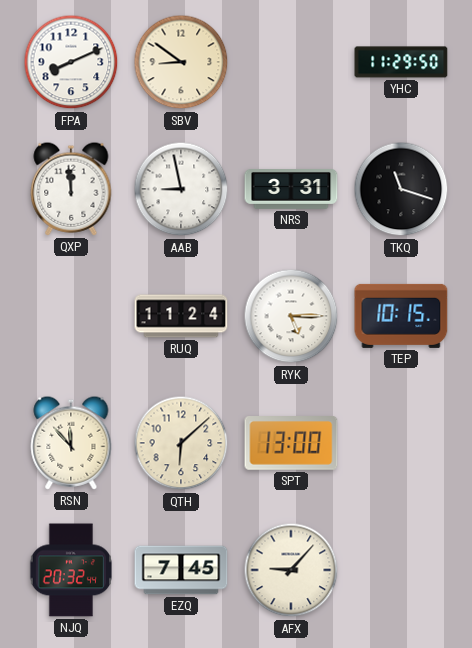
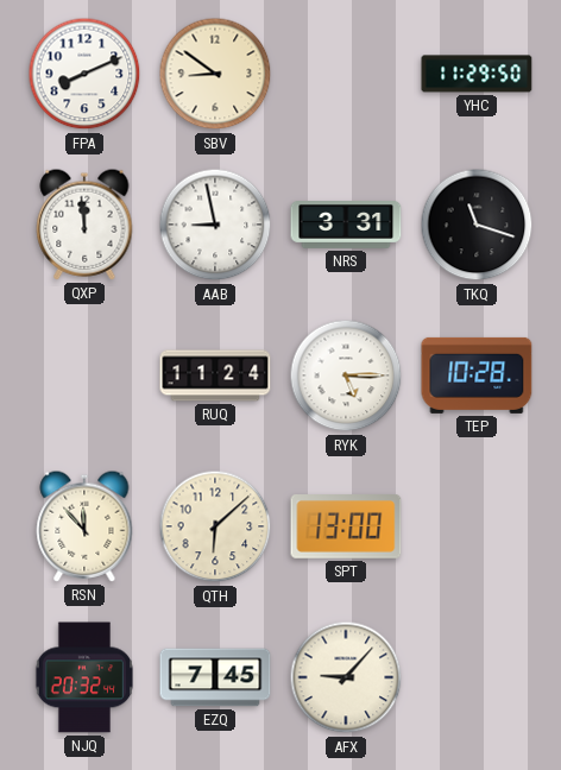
TEP: 10:15 -> 10:28
